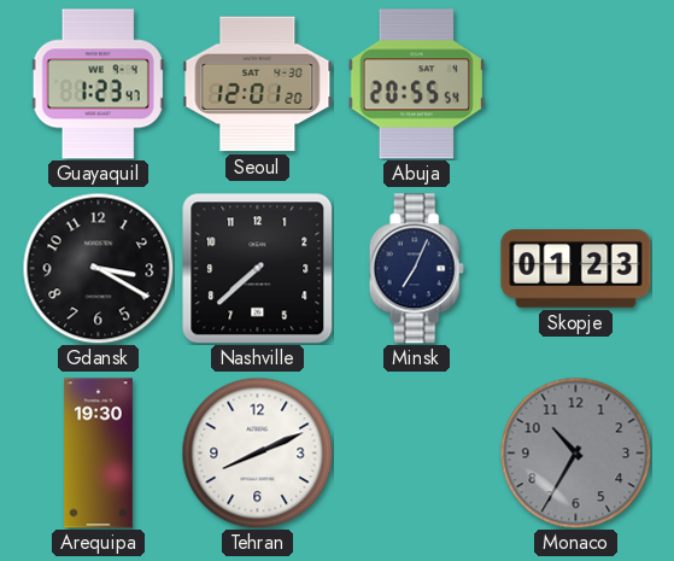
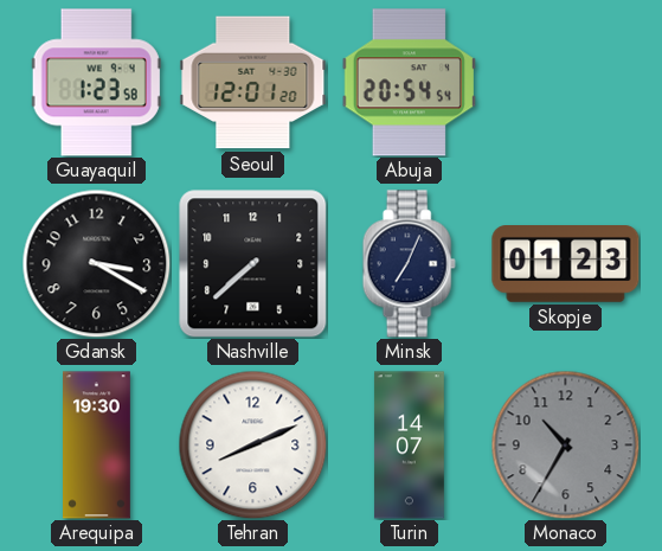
Guayaquil: 1:23:47 -> 1:23:58
Abuja: 20:55 -> 20:54
Turin: none -> 14:07
